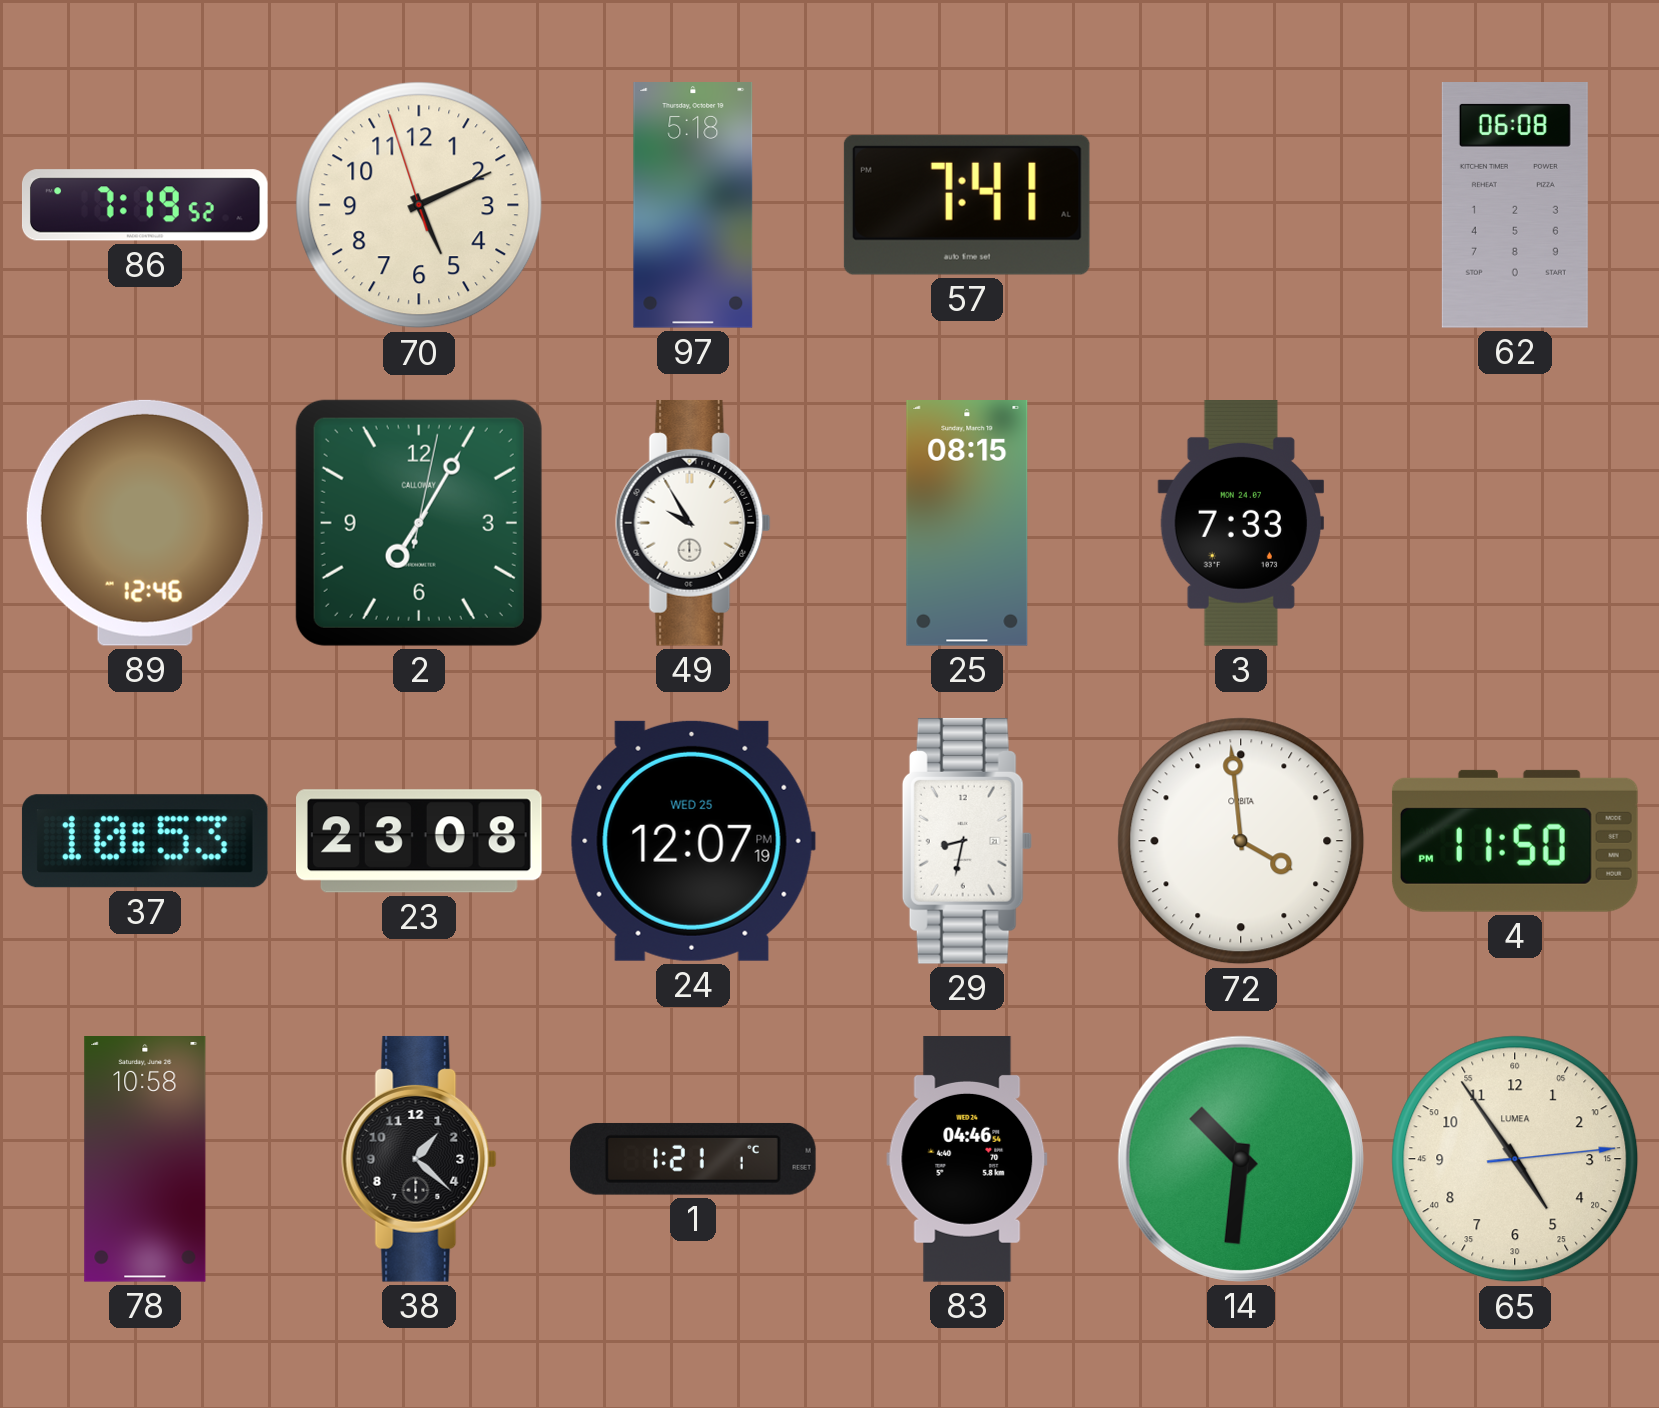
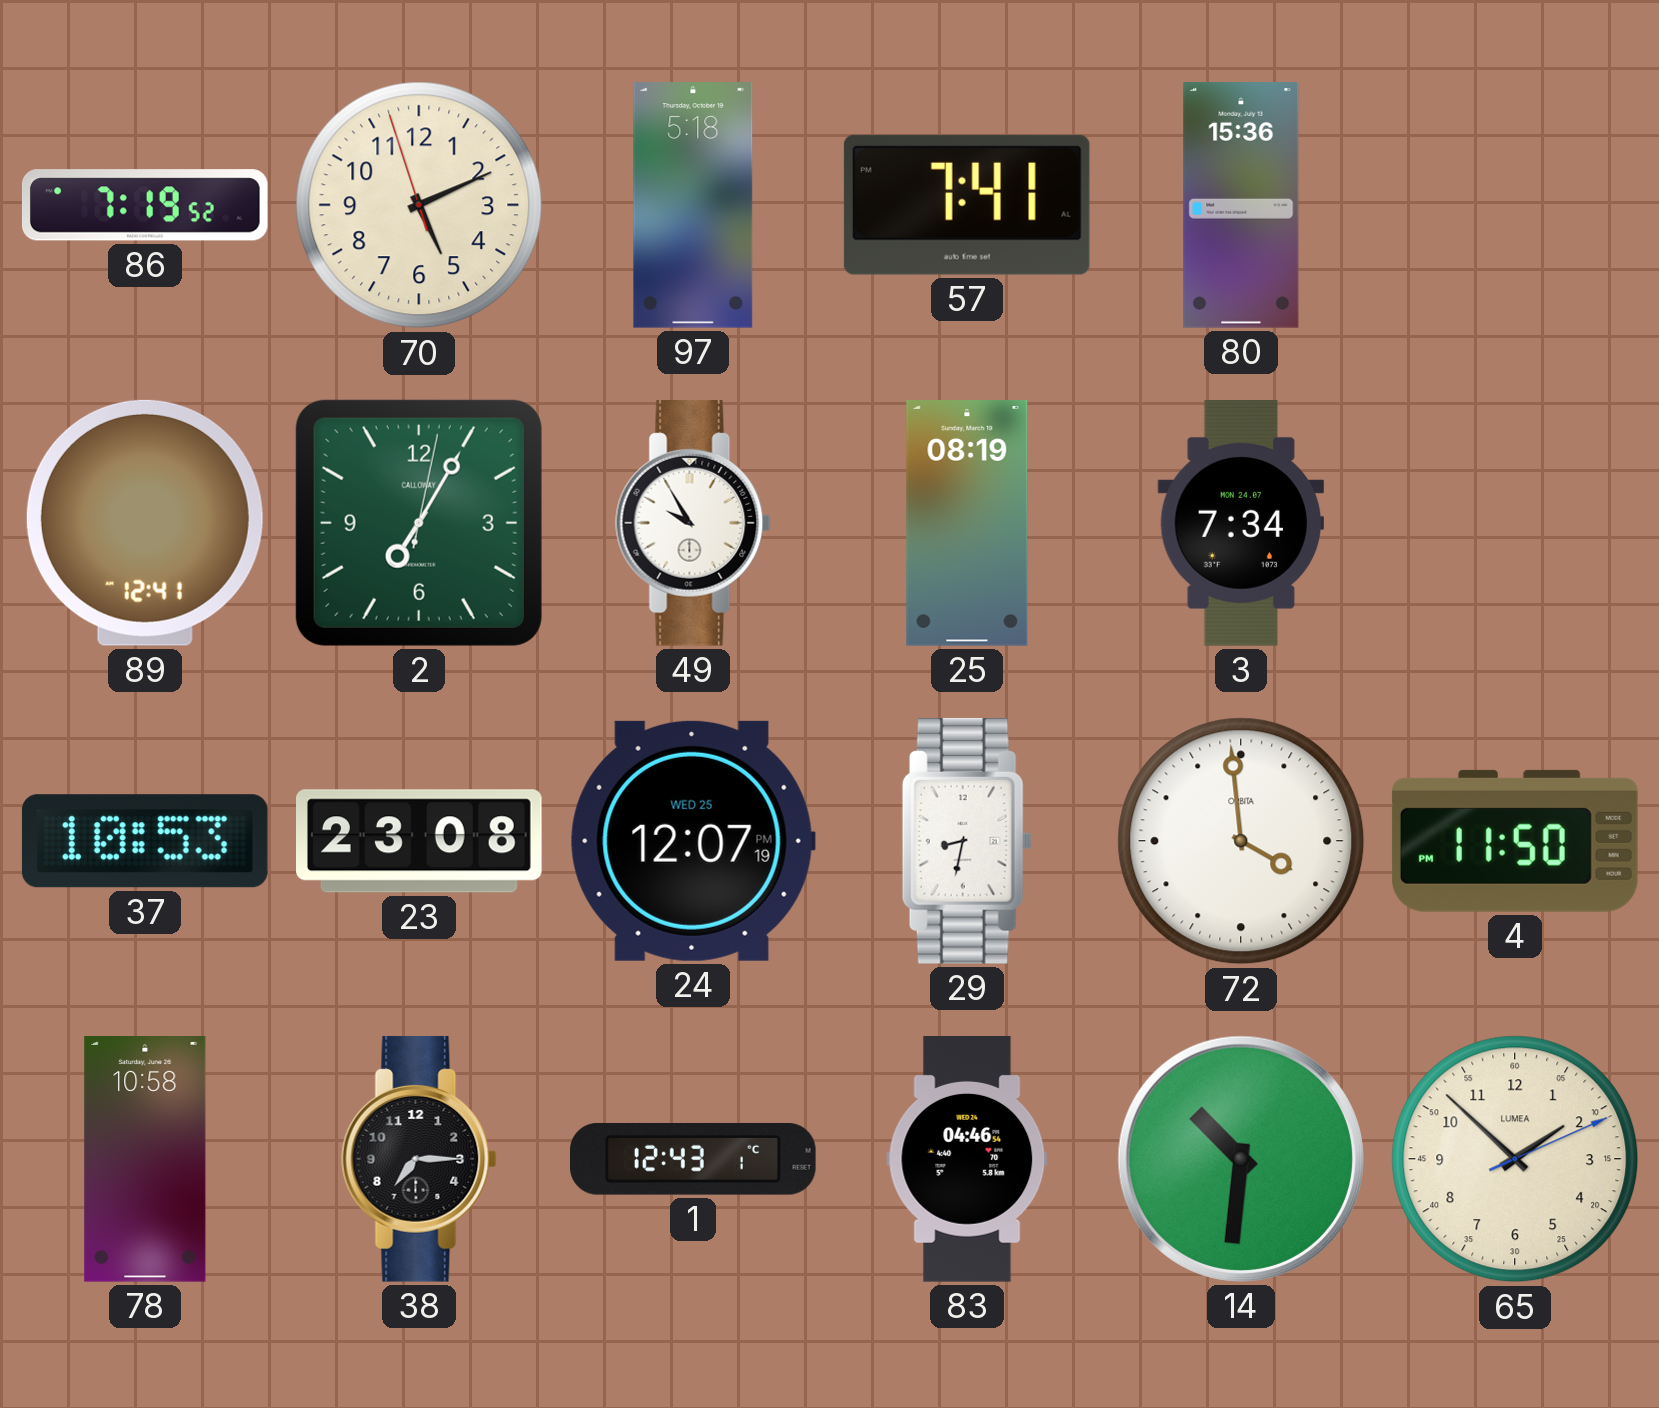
80: none -> 15:36
62: 06:08 -> none
89: 12:46 -> 12:41
25: 08:15 -> 08:19
3: 7:33 -> 7:34
38: 1:22 -> 7:15
1: 1:21 -> 12:43
65: 4:54 -> 1:52
